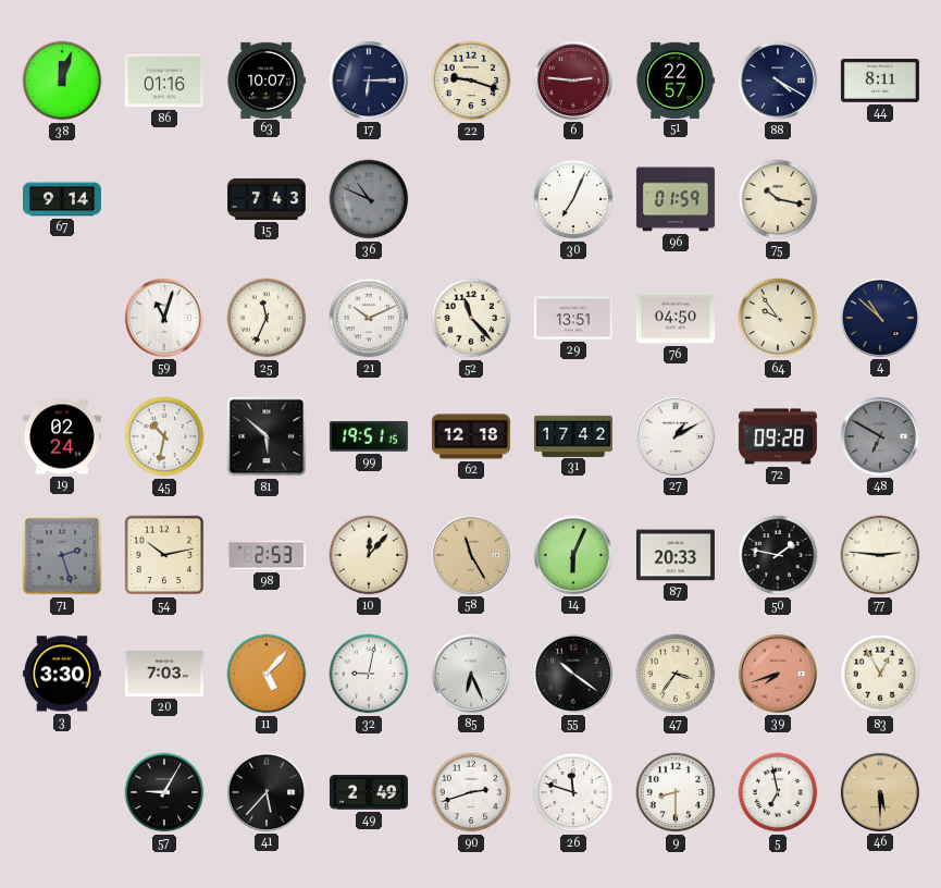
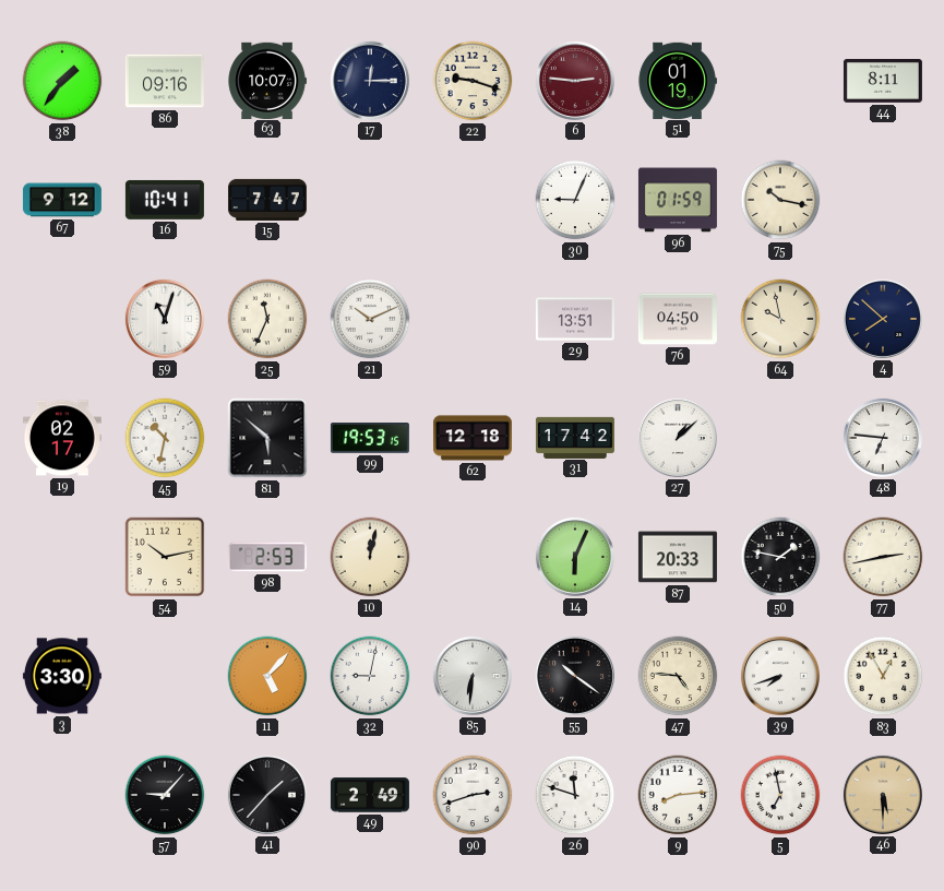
38: 12:03 -> 1:36
86: 01:16 -> 09:16
17: 6:15 -> 12:15
51: 22:57 -> 01:19
88: 4:20 -> none
67: 9:14 -> 9:12
16: none -> 10:41
15: 7:43 -> 7:47
36: 10:49 -> none
30: 7:04 -> 9:04
52: 11:23 -> none
64: 9:54 -> 9:58
4: 10:52 -> 7:52
19: 02:24 -> 02:17
99: 19:51 -> 19:53
27: 1:10 -> 1:08
72: 09:28 -> none
48: 6:50 -> 6:46
48 dial: grey -> white
71: 2:27 -> none
10: 12:07 -> 12:02
58: 11:25 -> none
77: 2:46 -> 2:43
20: 7:03 -> none
85: 6:26 -> 6:31
47: 3:36 -> 4:46
39 dial: salmon -> white
57: 9:05 -> 9:07
41: 5:37 -> 1:37
9: 8:30 -> 8:14
